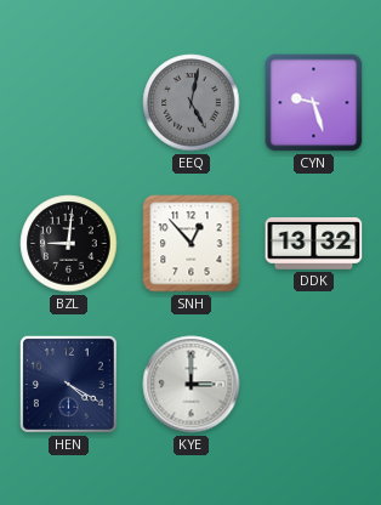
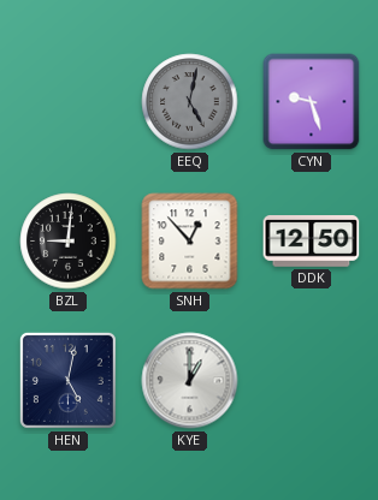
DDK: 13:32 -> 12:50
HEN: 4:20 -> 5:02
KYE: 3:00 -> 1:00
